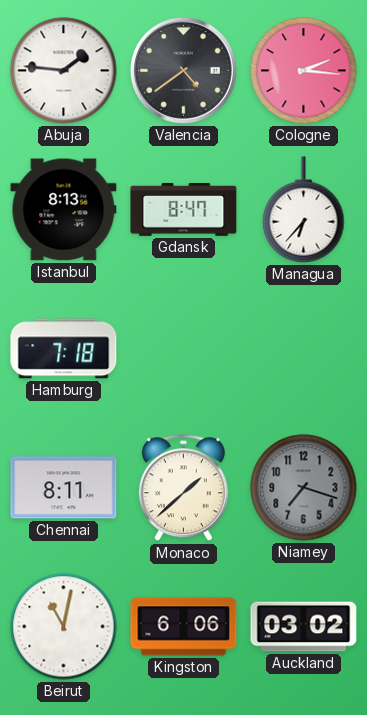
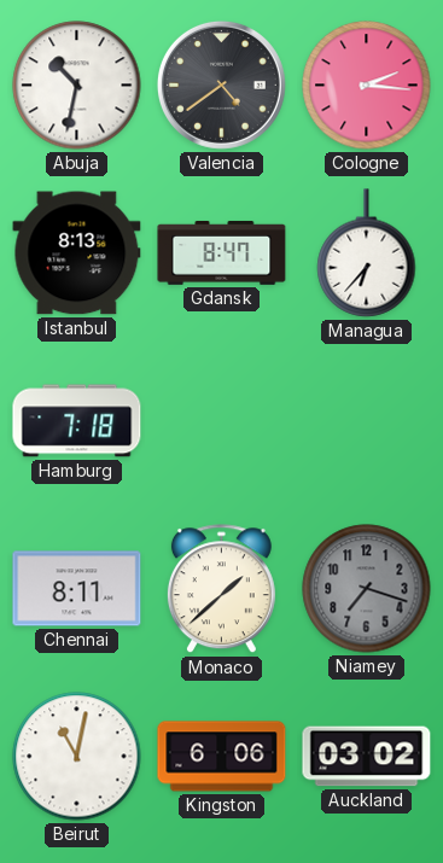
Abuja: 1:46 -> 10:32
